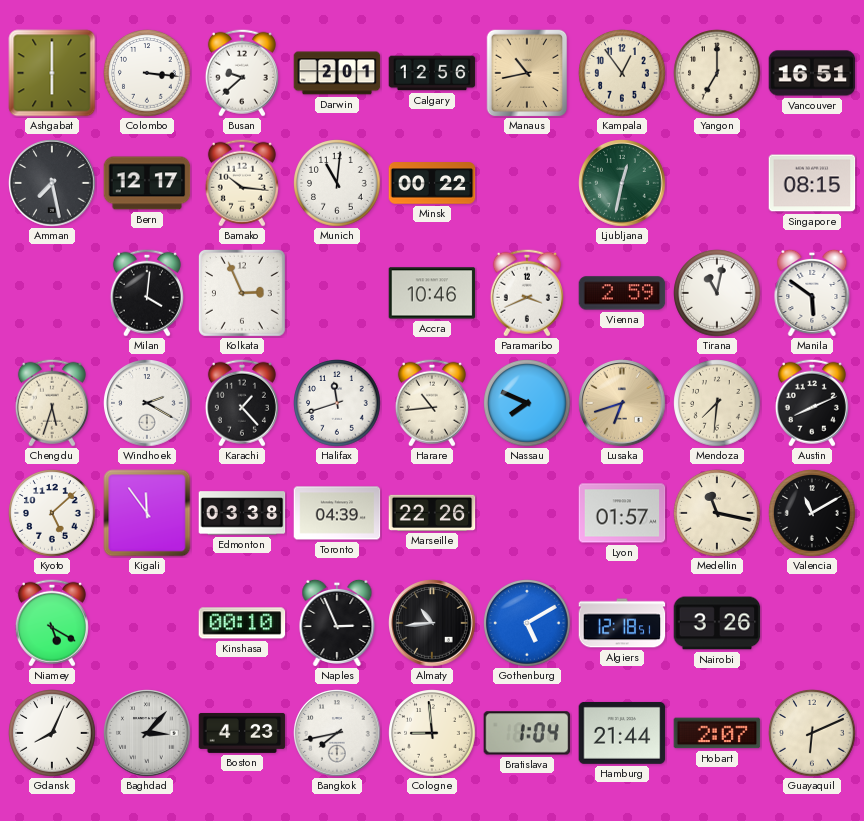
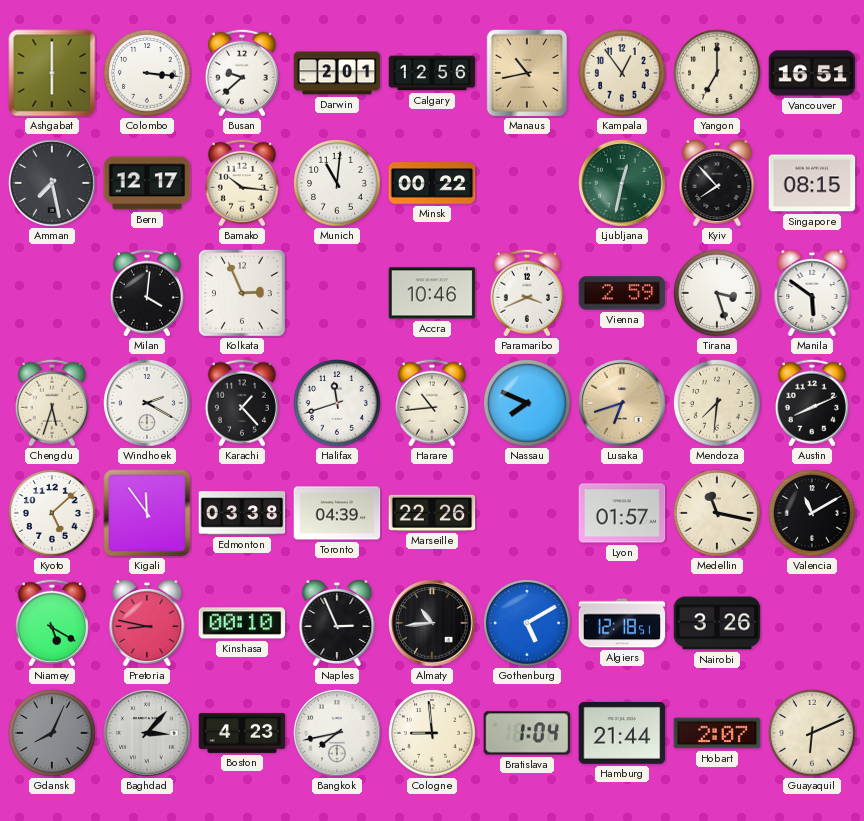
Kyiv: none -> 7:53
Tirana: 11:02 -> 3:27
Pretoria: none -> 8:47
Gdansk dial: white -> grey
